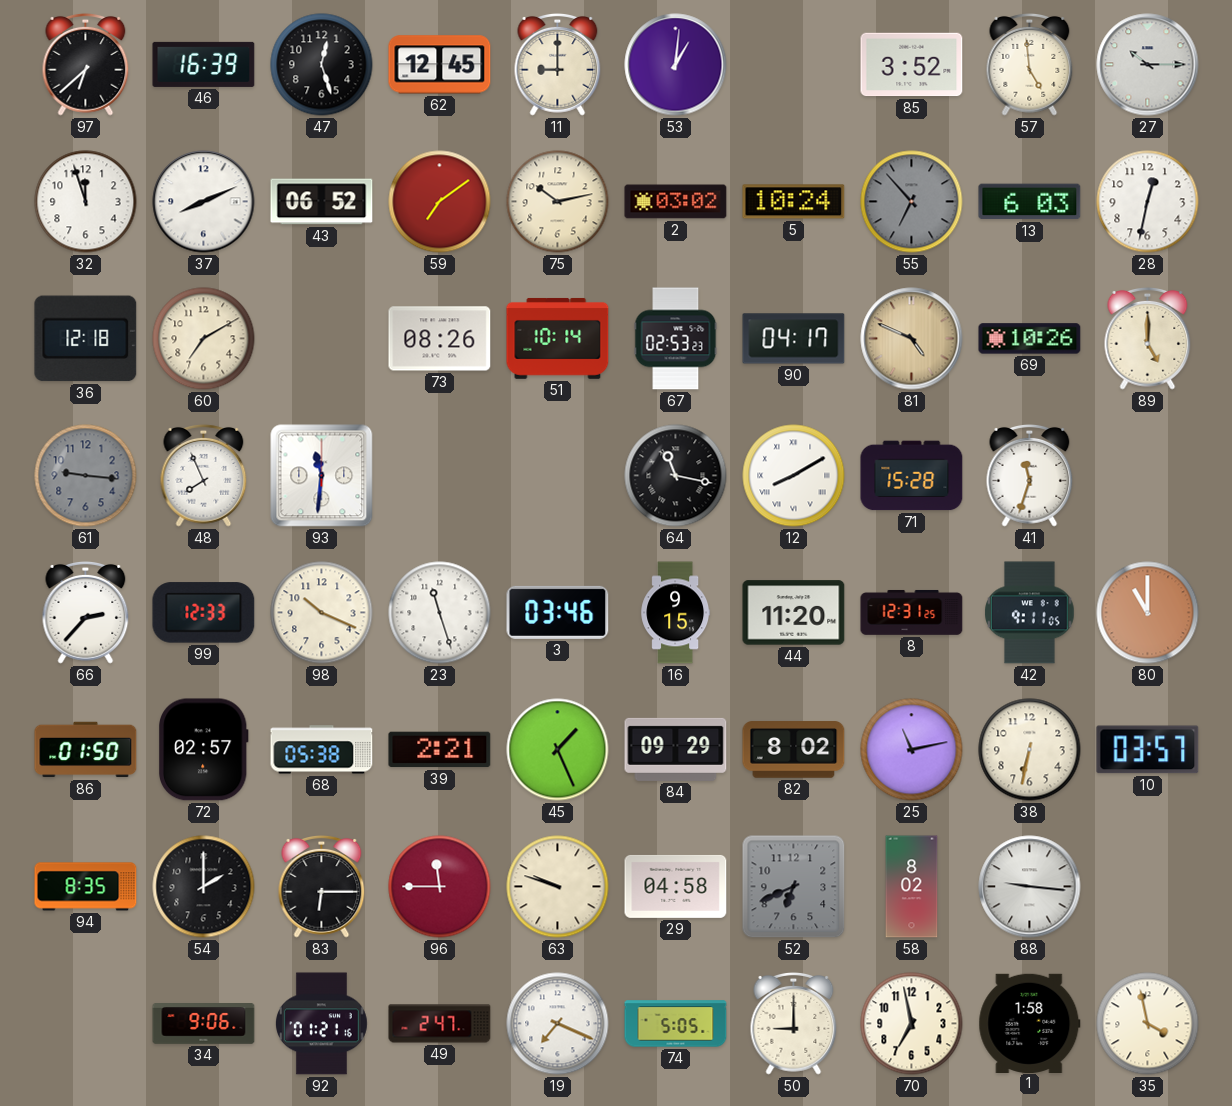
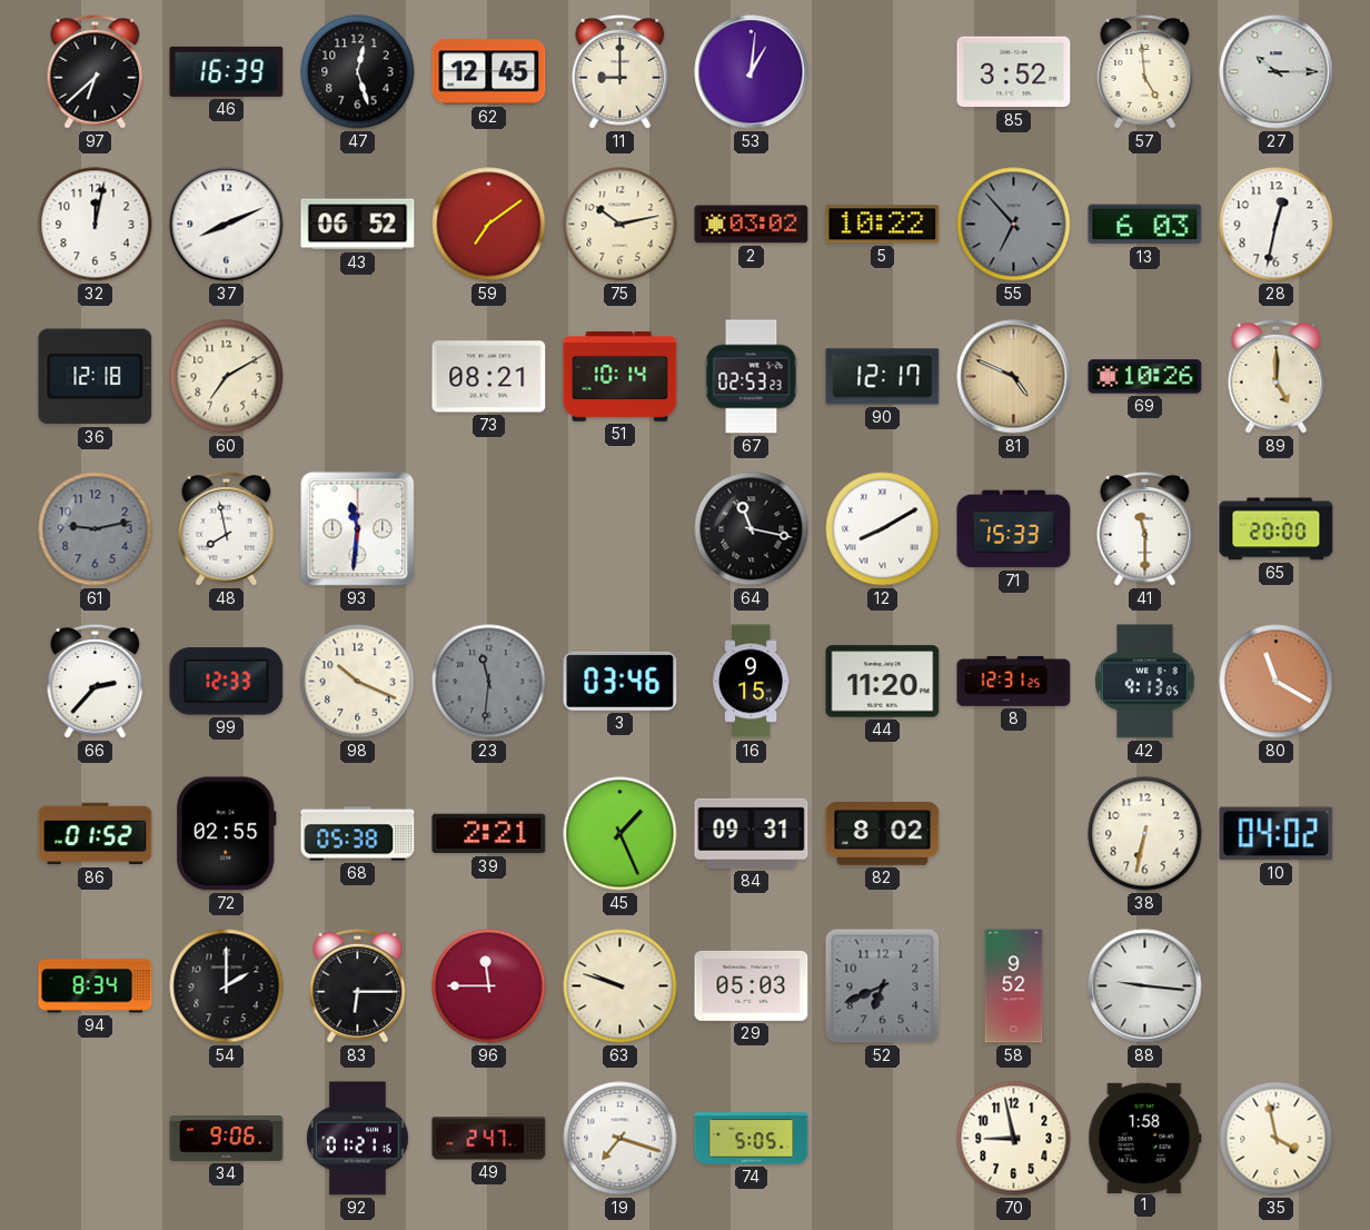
32: 11:57 -> 12:02
5: 10:24 -> 10:22
73: 08:26 -> 08:21
90: 04:17 -> 12:17
61: 9:16 -> 9:13
48: 7:56 -> 7:58
71: 15:28 -> 15:33
41: 11:33 -> 11:30
65: none -> 20:00
23: 11:27 -> 11:31
23 dial: white -> grey
42: 9:11 -> 9:13
80: 11:00 -> 11:20
86: 01:50 -> 01:52
72: 02:57 -> 02:55
84: 09:29 -> 09:31
25: 11:13 -> none
10: 03:57 -> 04:02
94: 8:35 -> 8:34
29: 04:58 -> 05:03
58: 8:02 -> 9:52
19: 7:19 -> 7:18
50: 9:00 -> none
70: 6:58 -> 8:58
